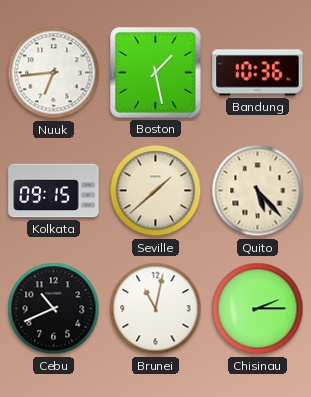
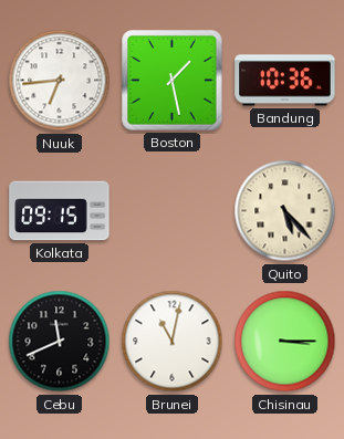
Seville: 1:38 -> none
Cebu: 10:41 -> 11:41
Chisinau: 2:15 -> 3:15
